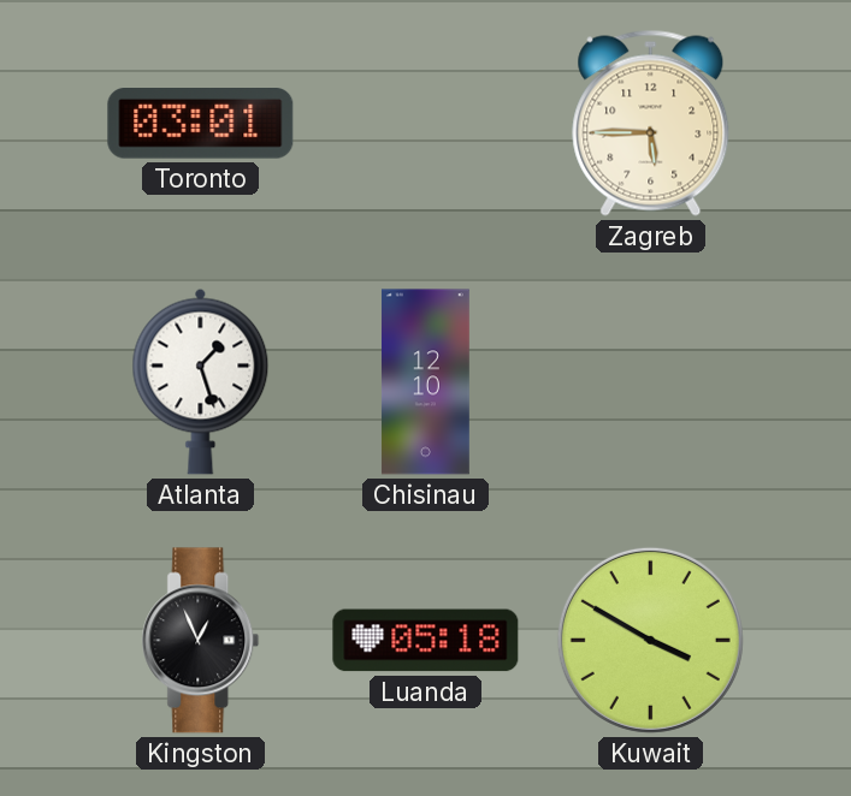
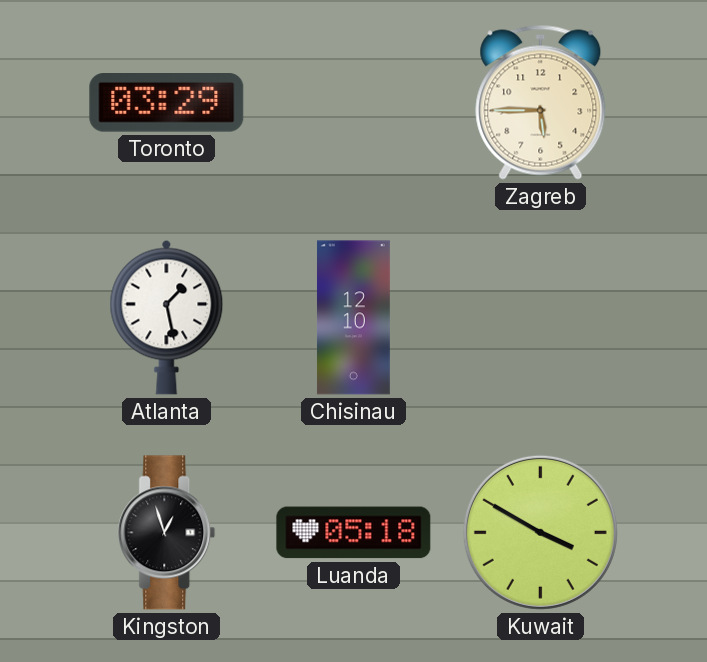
Toronto: 03:01 -> 03:29
Atlanta: 1:27 -> 1:28
Kingston: 12:56 -> 12:57
